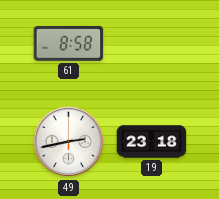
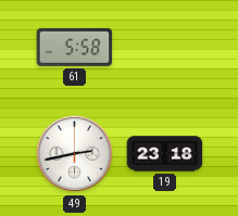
61: 8:58 -> 5:58
